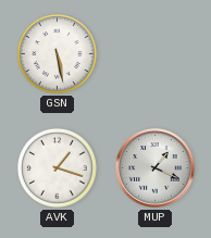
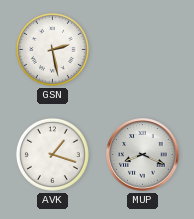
GSN: 5:28 -> 2:28
MUP: 1:19 -> 8:19
